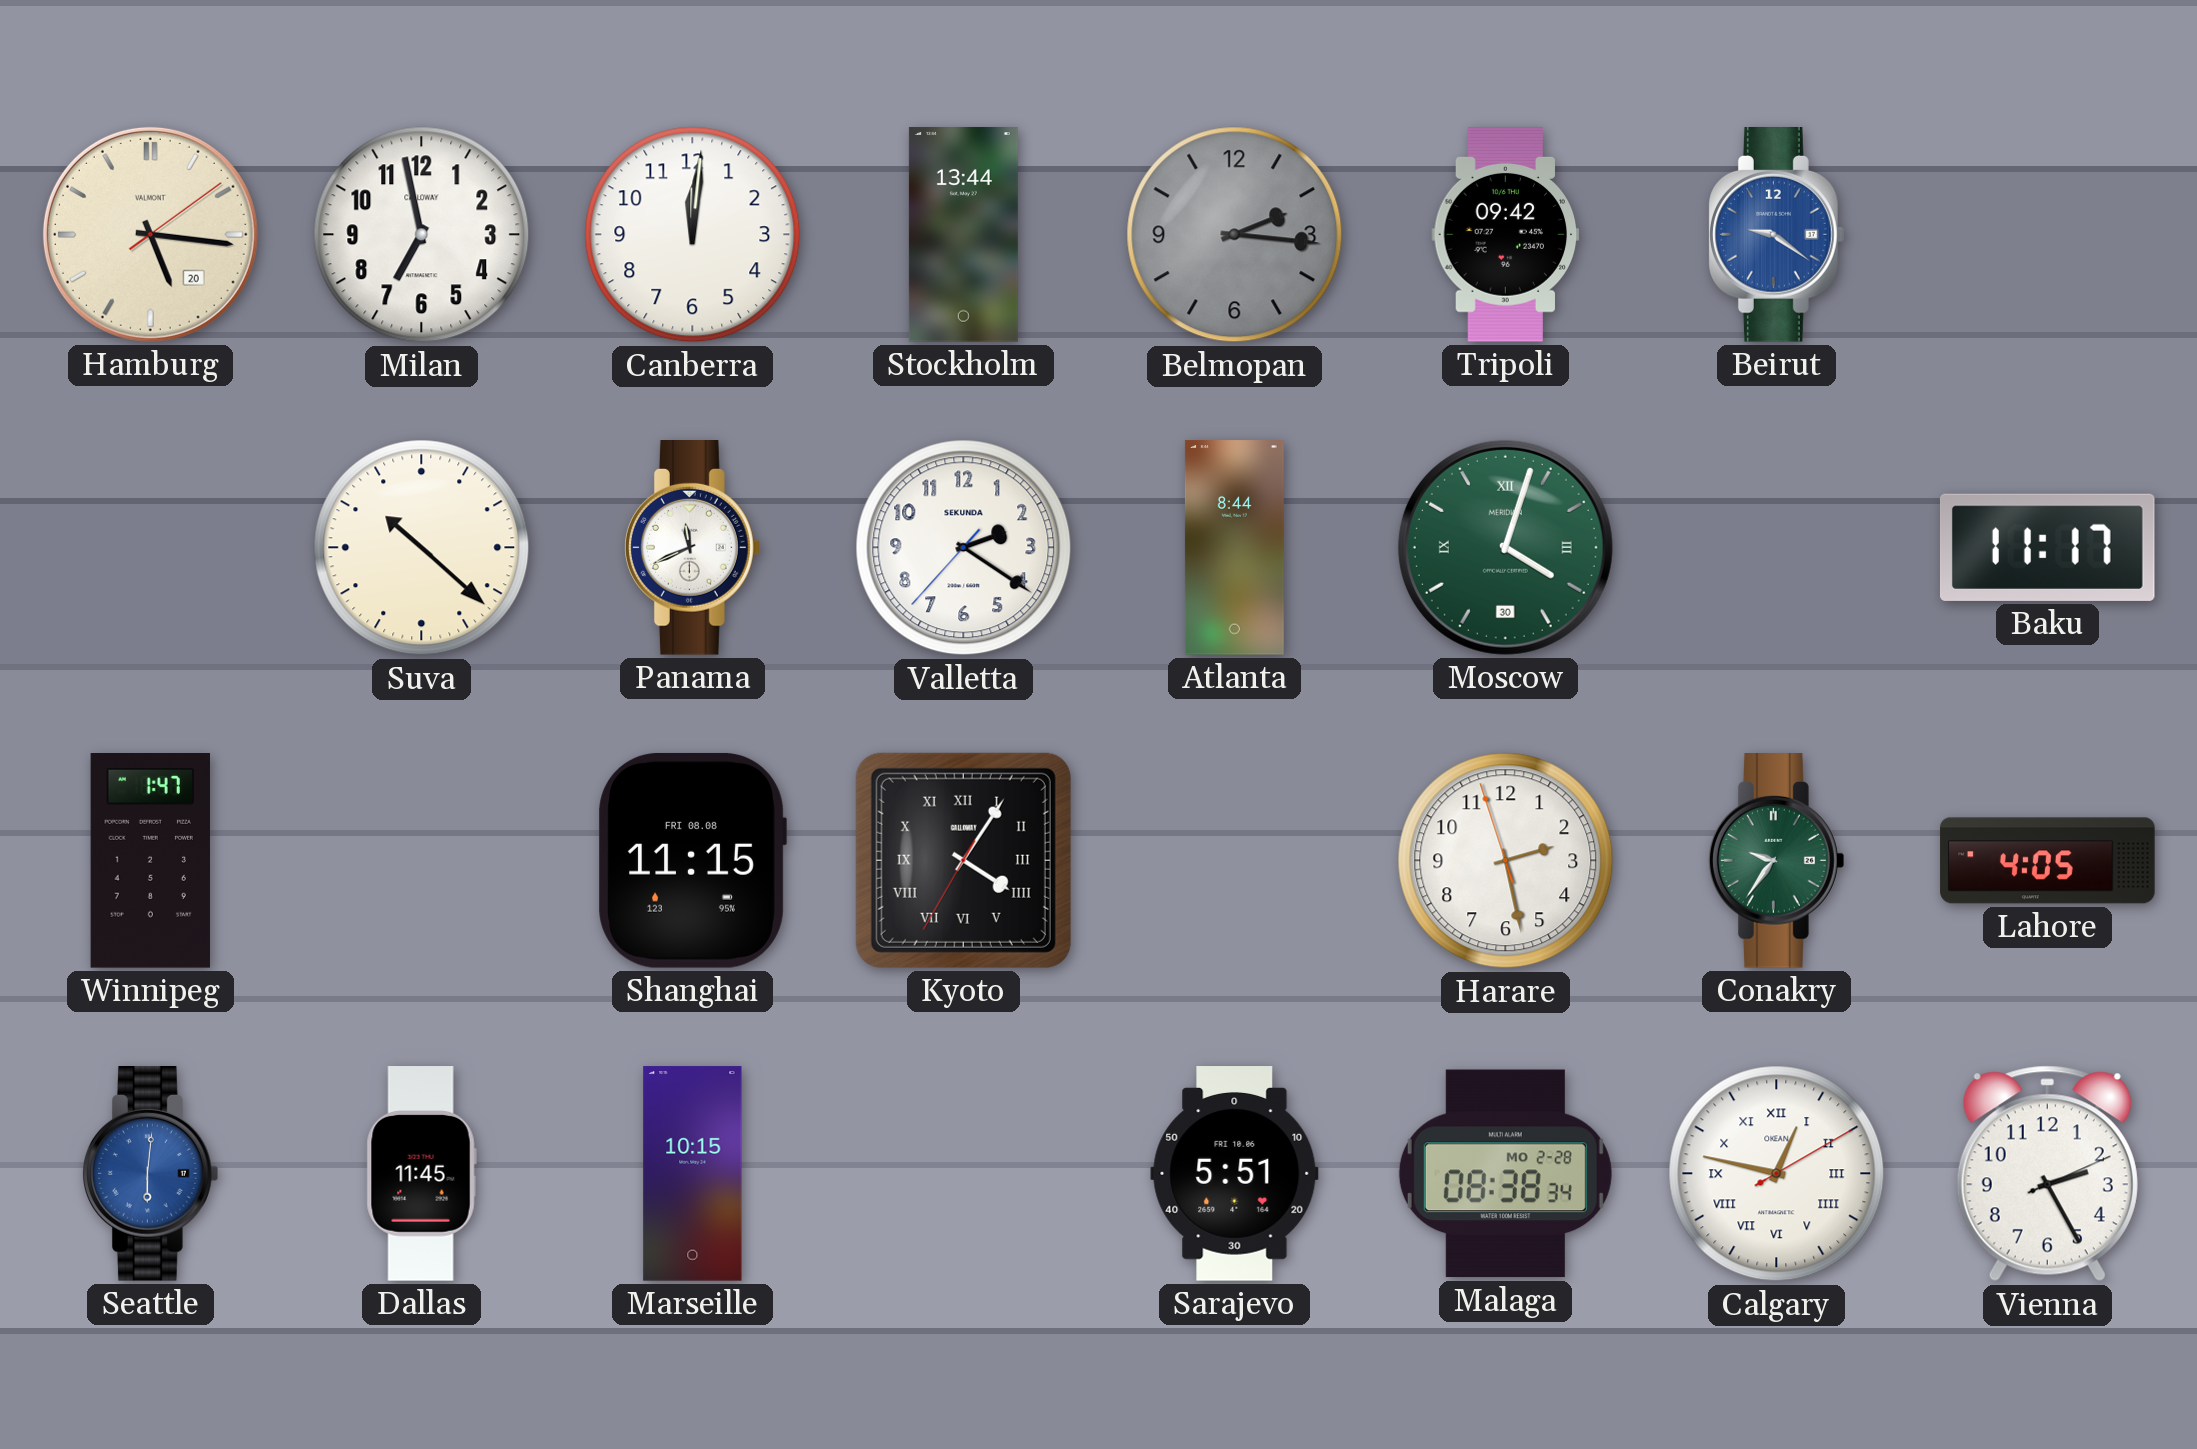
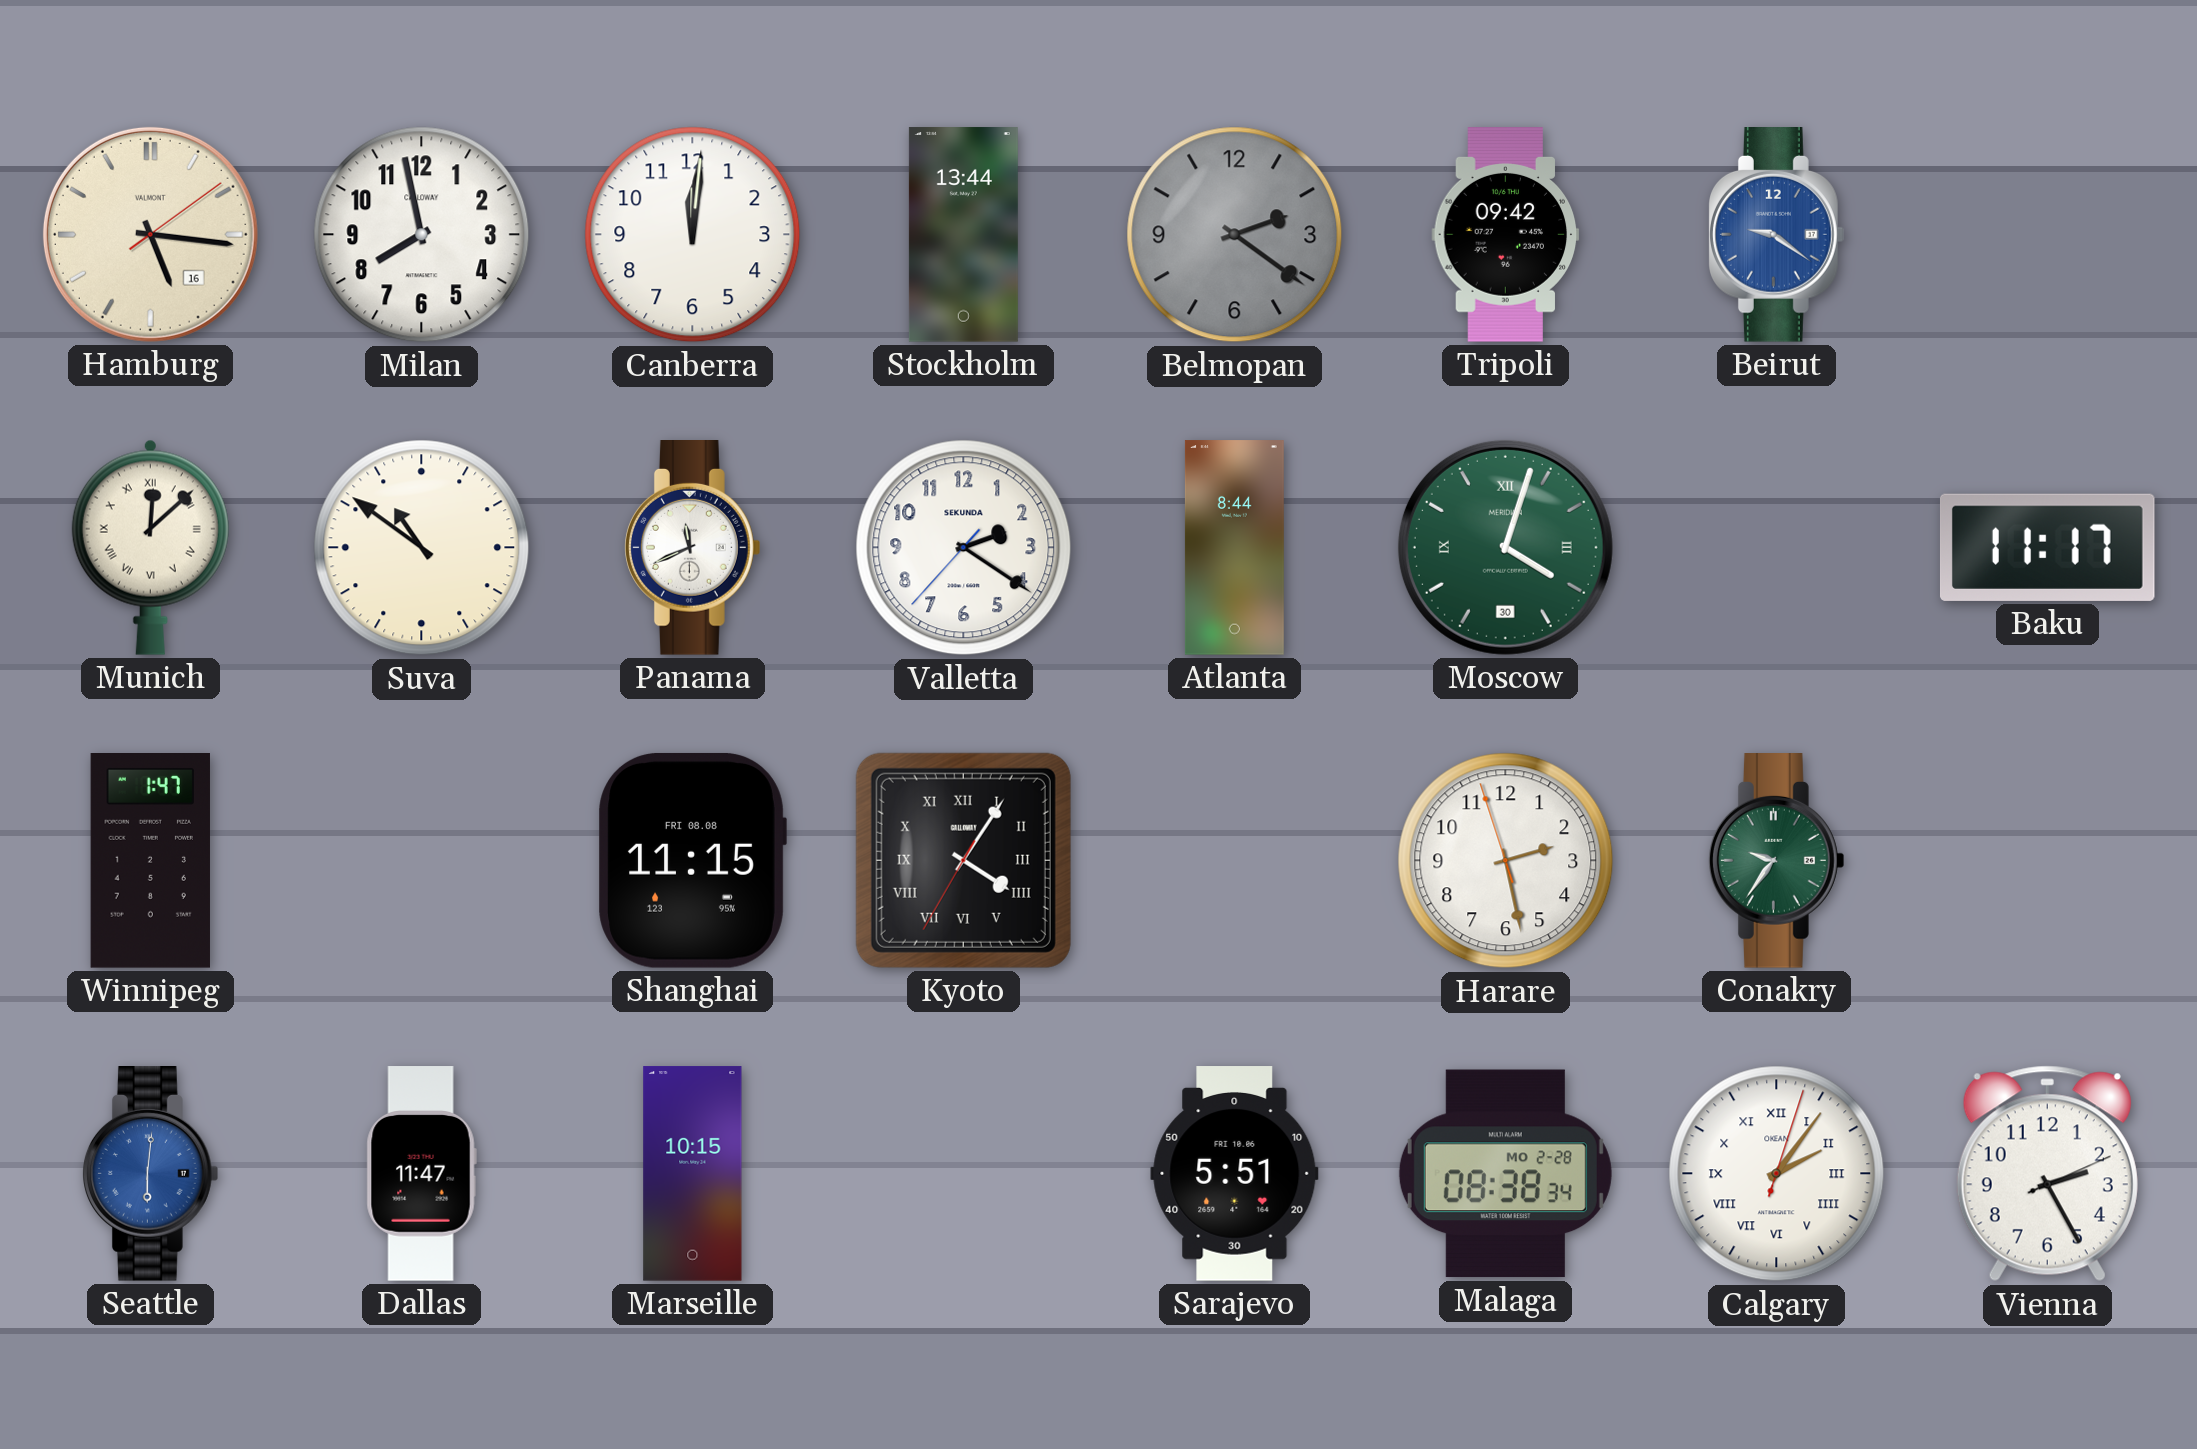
Hamburg date: 20 -> 16
Milan: 6:58 -> 7:58
Belmopan: 2:16 -> 2:21
Munich: none -> 12:08
Suva: 10:22 -> 10:51
Lahore: 4:05 -> none
Dallas: 11:45 -> 11:47
Calgary: 12:47 -> 2:06
